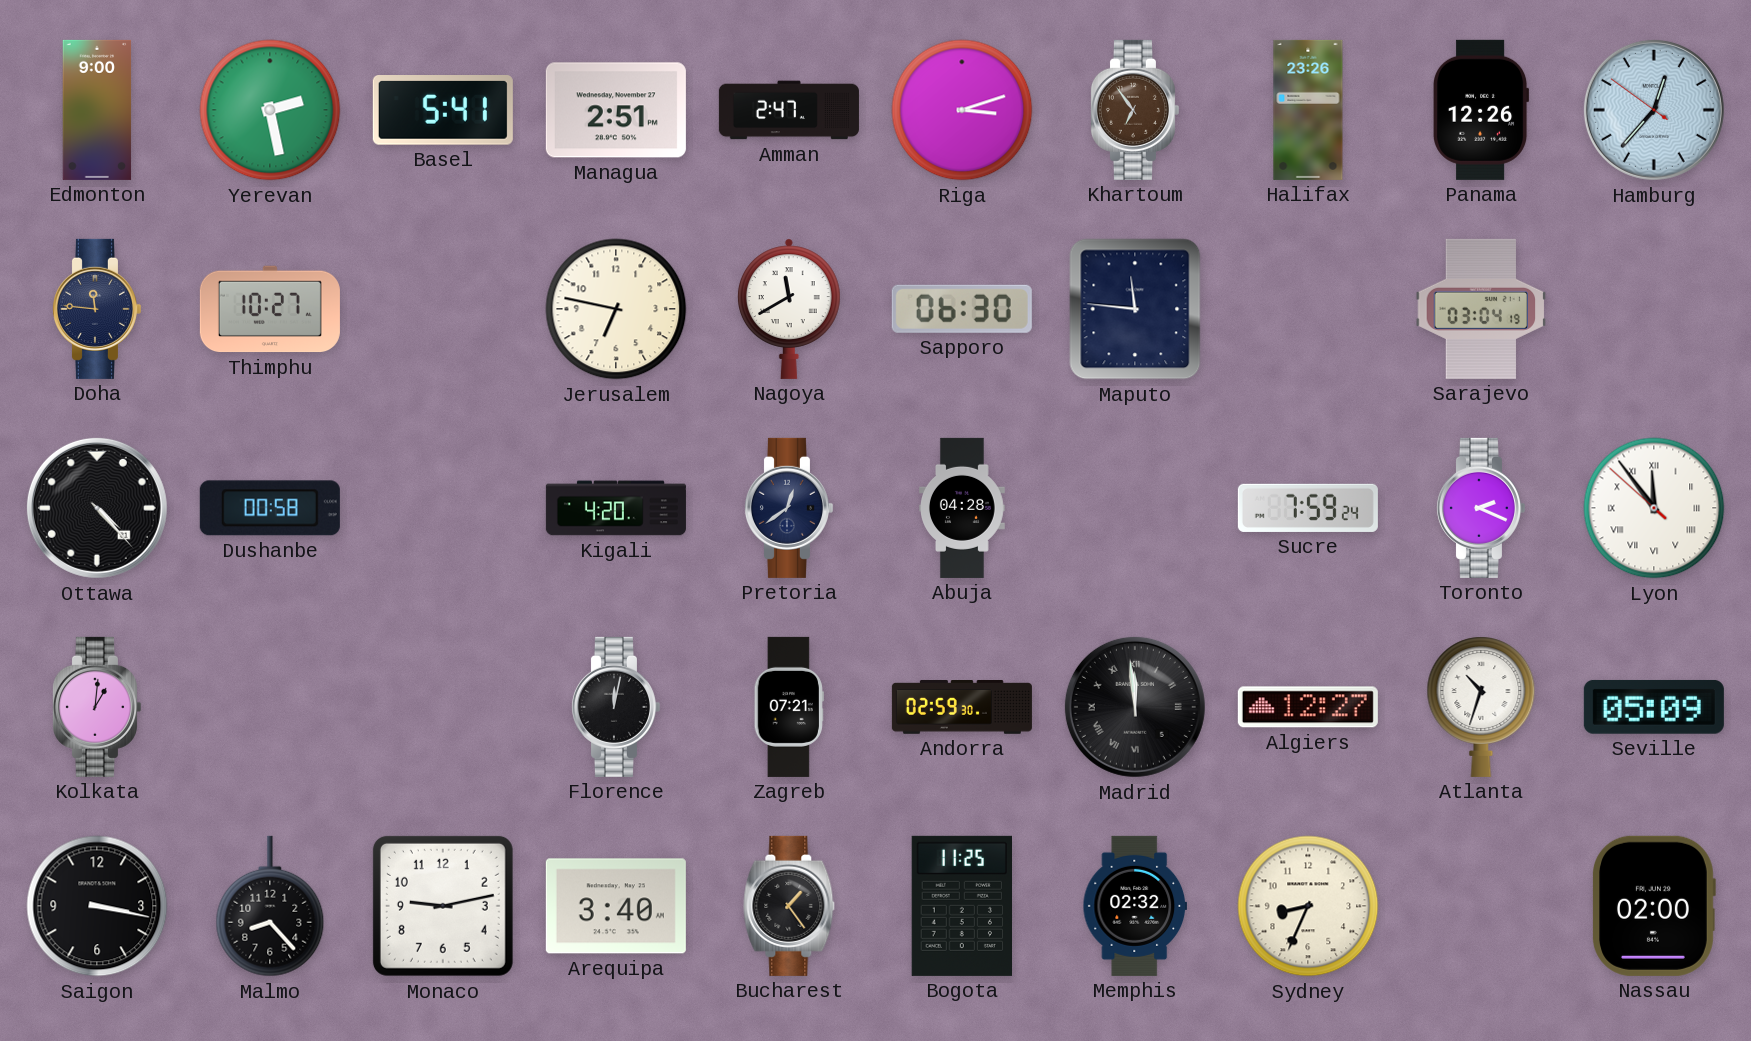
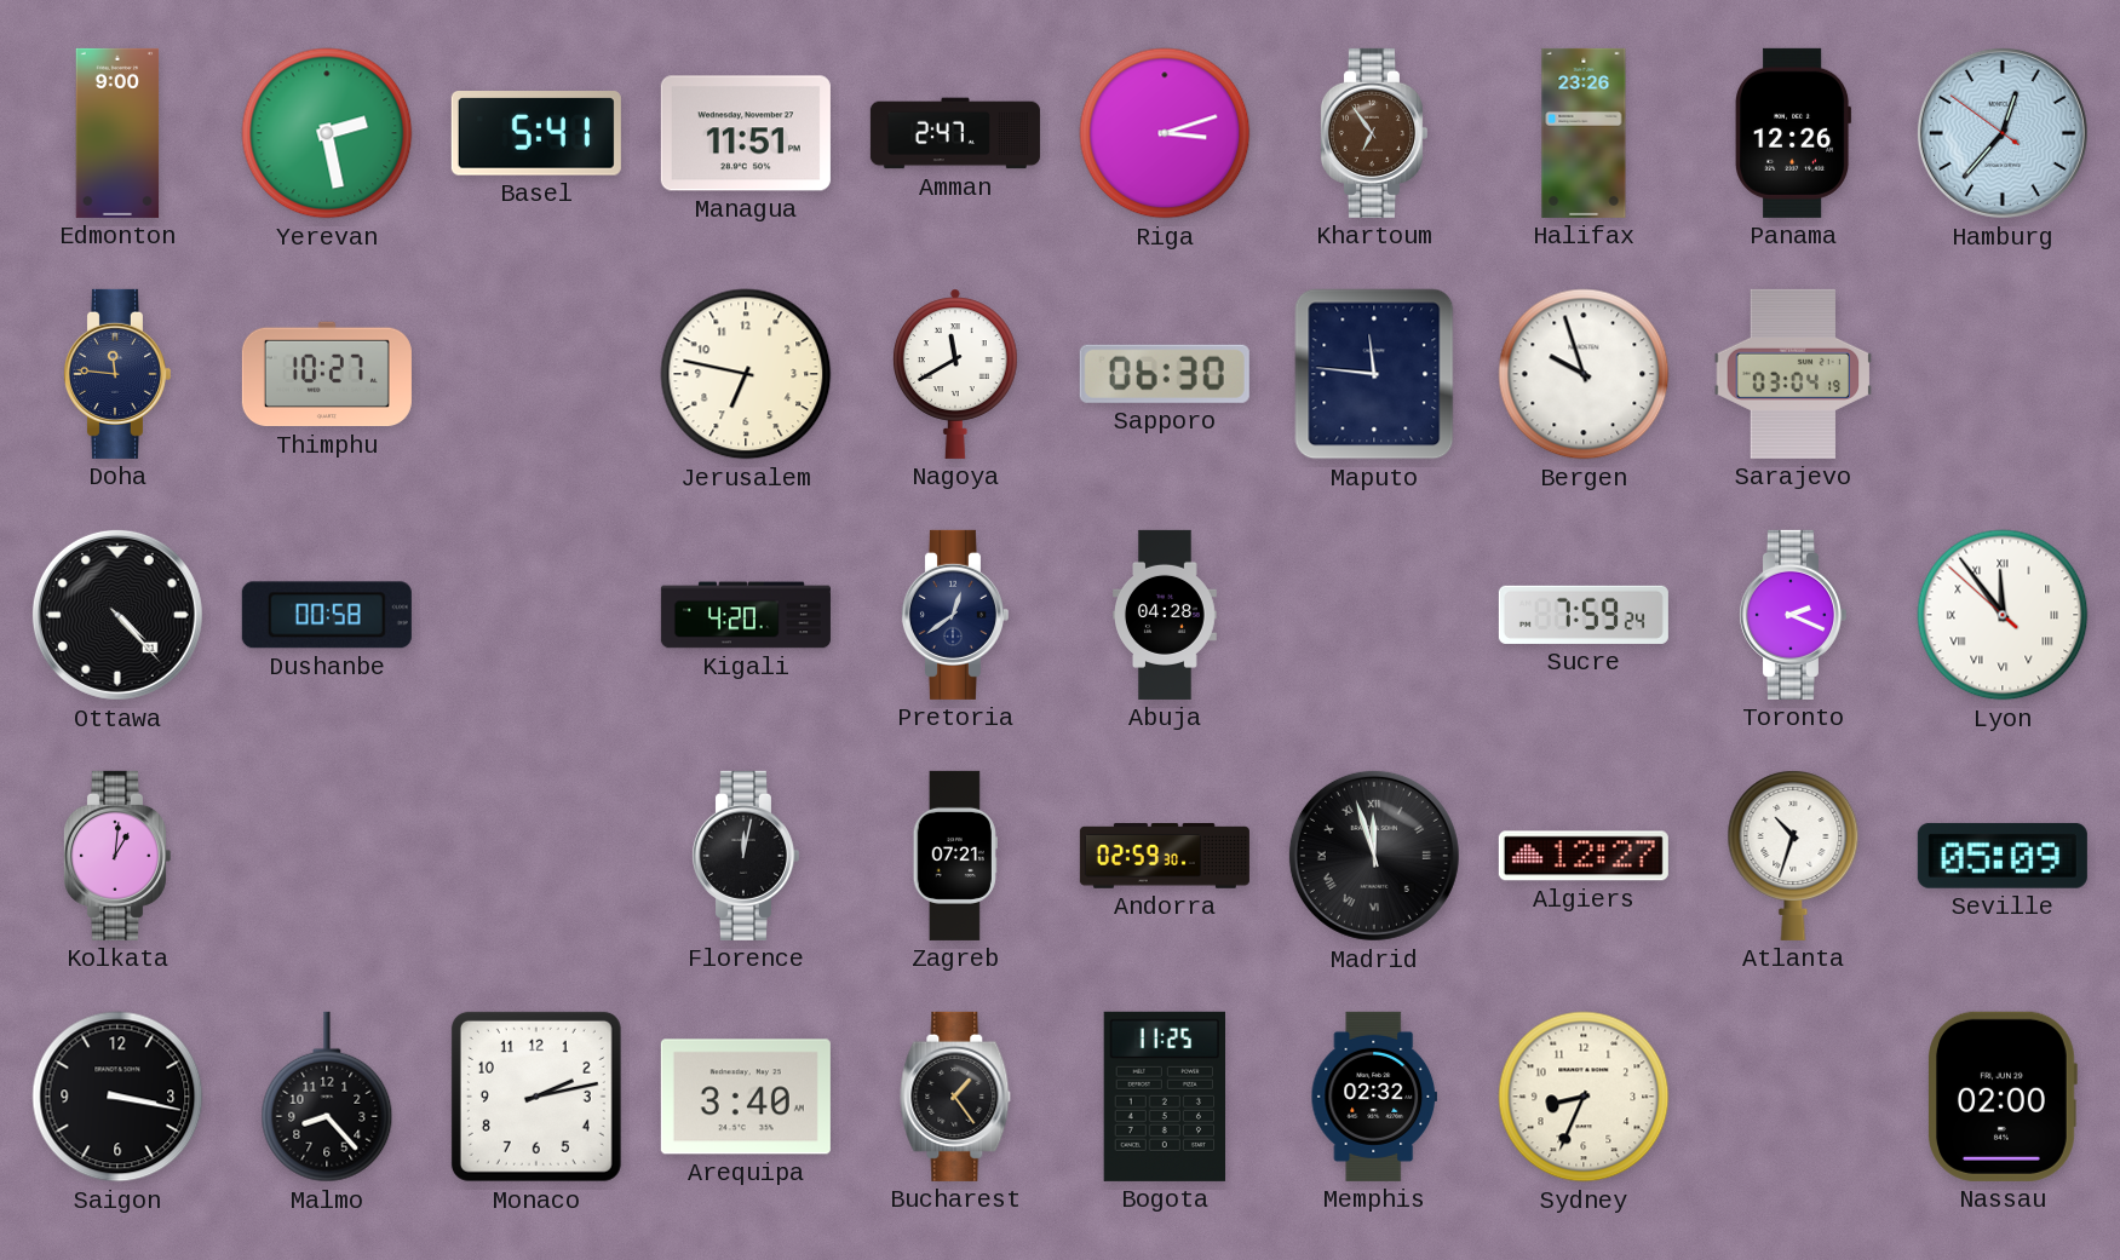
Managua: 2:51 -> 11:51
Bergen: none -> 9:57
Madrid: 11:59 -> 11:57
Monaco: 9:13 -> 2:13
